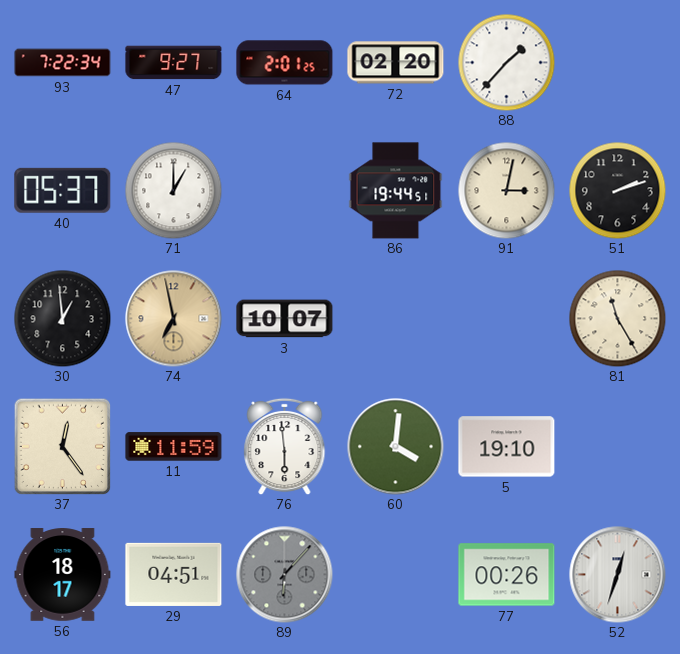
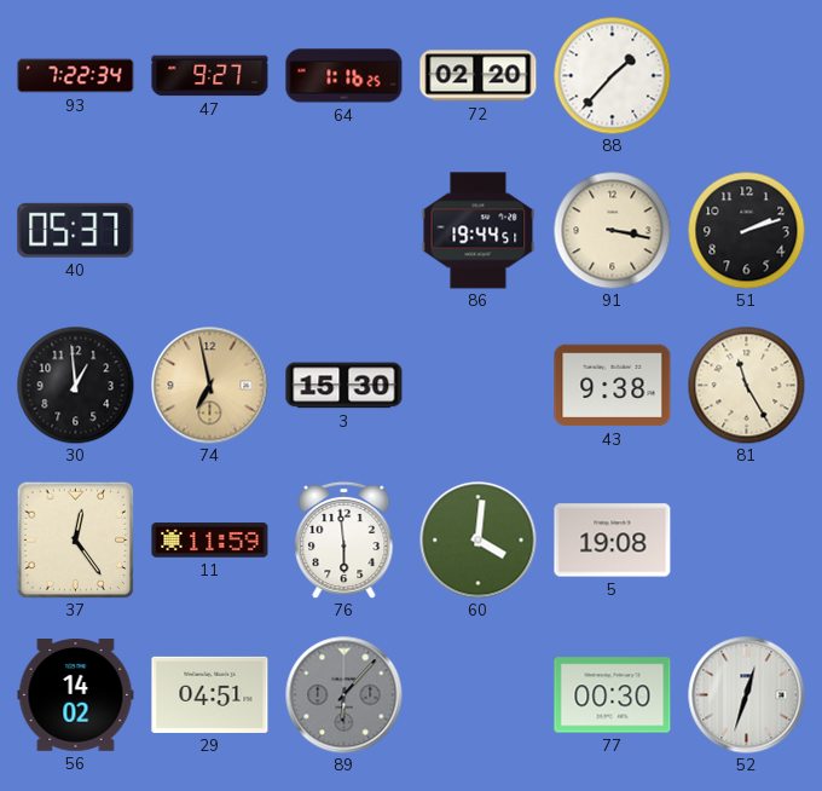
64: 2:01 -> 1:16
71: 1:00 -> none
91: 3:02 -> 3:17
3: 10:07 -> 15:30
43: none -> 9:38
5: 19:10 -> 19:08
56: 18:17 -> 14:02
77: 00:26 -> 00:30
